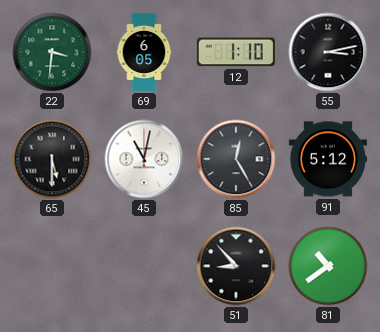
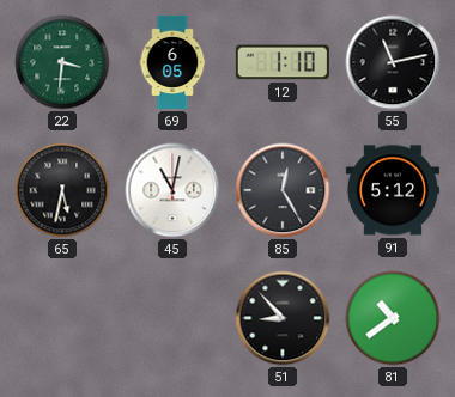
55: 3:13 -> 11:13
65: 5:30 -> 5:32
